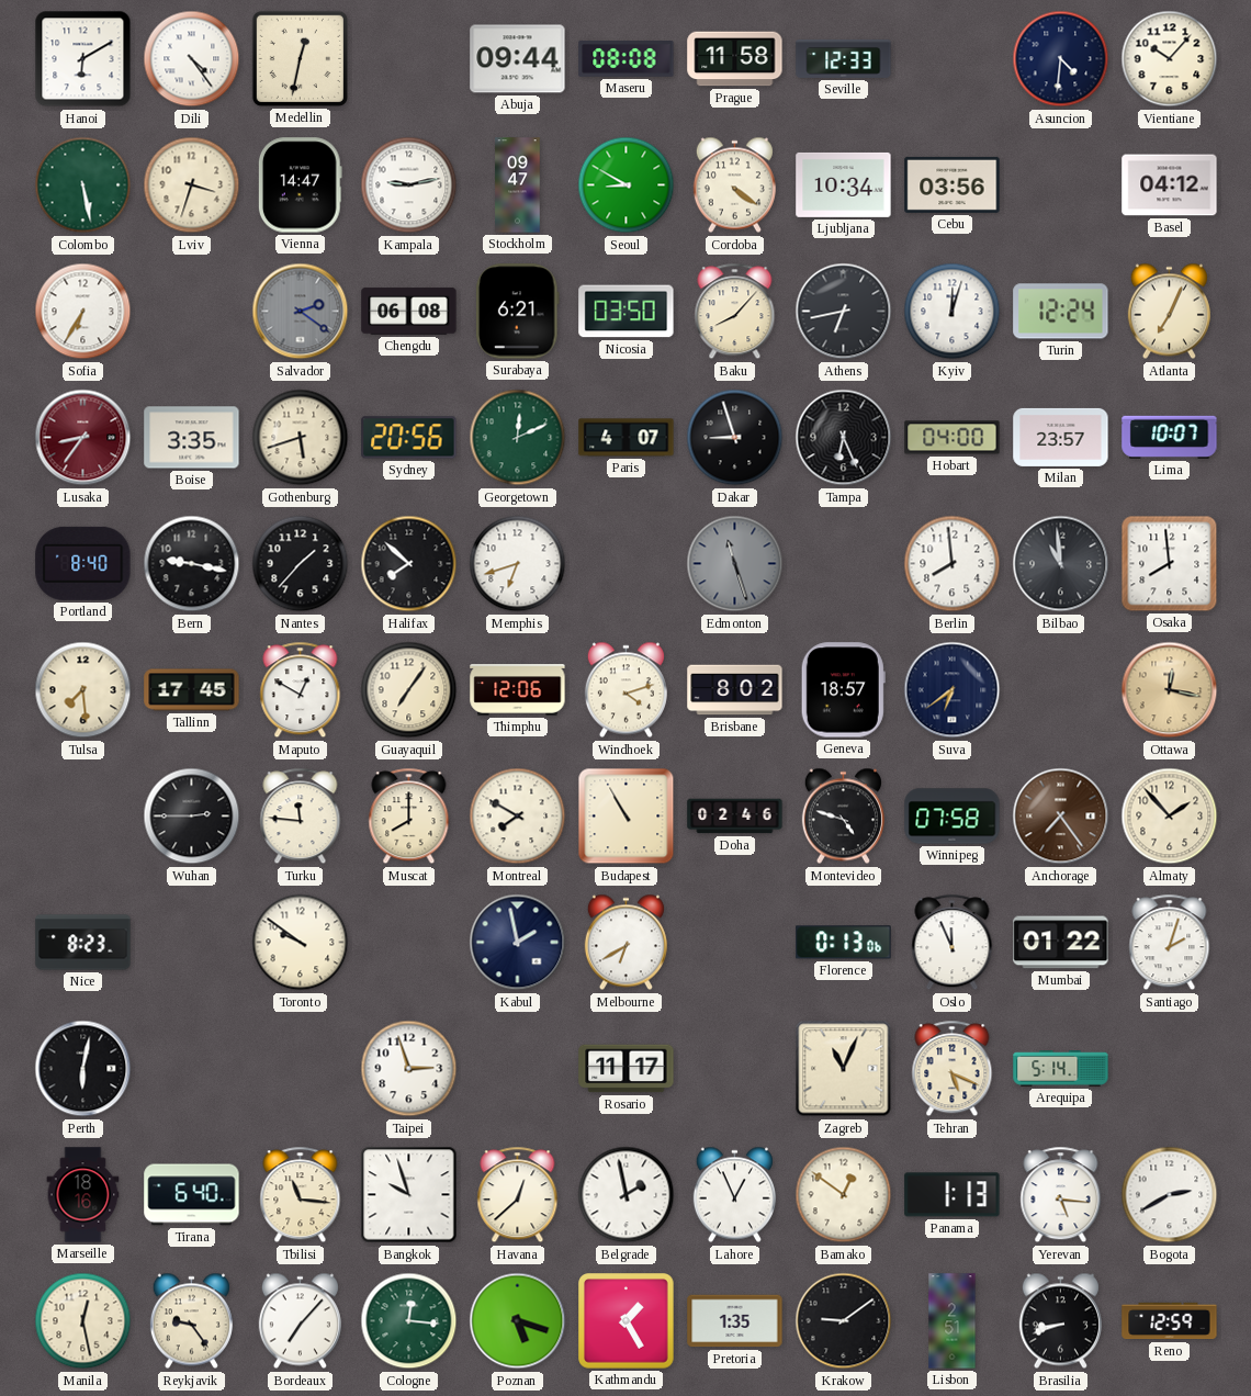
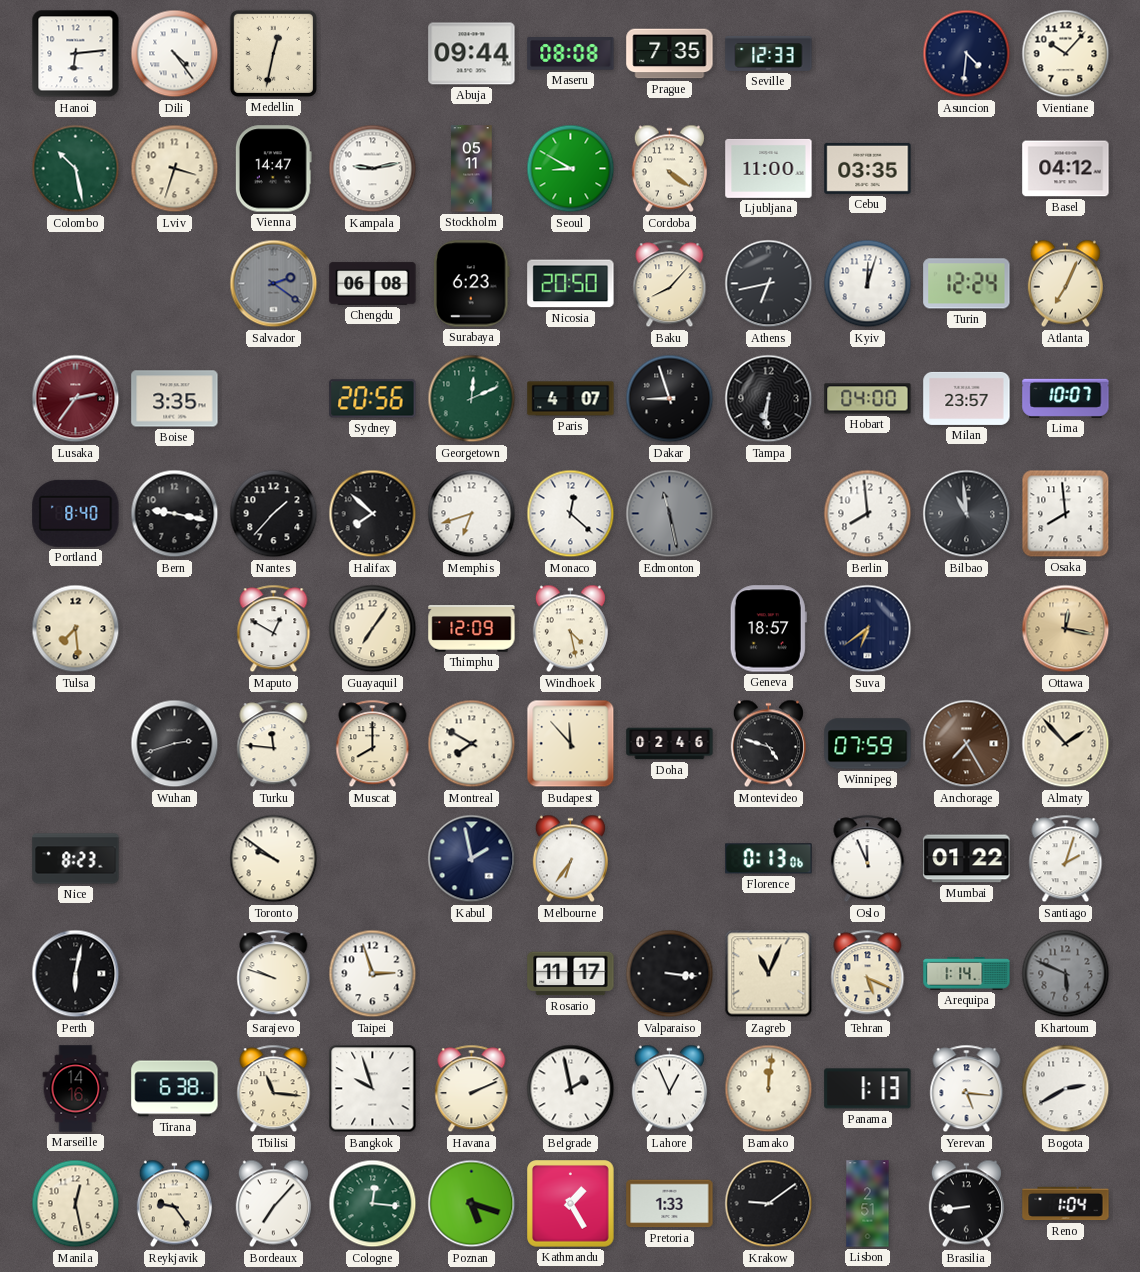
Hanoi: 6:10 -> 6:14
Prague: 11:58 -> 7:35
Colombo: 5:28 -> 10:28
Stockholm: 09:47 -> 05:11
Ljubljana: 10:34 -> 11:00
Cebu: 03:56 -> 03:35
Sofia: 6:35 -> none
Surabaya: 6:21 -> 6:23
Nicosia: 03:50 -> 20:50
Lusaka: 8:36 -> 2:36
Gothenburg: 5:42 -> none
Tampa: 6:26 -> 6:31
Monaco: none -> 12:22
Edmonton: 11:27 -> 11:28
Tallinn: 17:45 -> none
Thimphu: 12:06 -> 12:09
Windhoek: 4:12 -> 4:28
Brisbane: 8:02 -> none
Wuhan: 2:45 -> 2:42
Budapest: 10:55 -> 11:53
Winnipeg: 07:58 -> 07:59
Anchorage: 7:24 -> 7:25
Melbourne: 6:40 -> 6:36
Sarajevo: none -> 9:48
Valparaiso: none -> 3:16
Arequipa: 5:14 -> 1:14
Khartoum: none -> 5:49
Marseille: 18:16 -> 14:16
Tirana: 6:40 -> 6:38
Havana: 12:38 -> 2:11
Bamako: 12:51 -> 12:01
Pretoria: 1:35 -> 1:33
Brasilia: 8:42 -> 8:44
Reno: 12:59 -> 1:04
